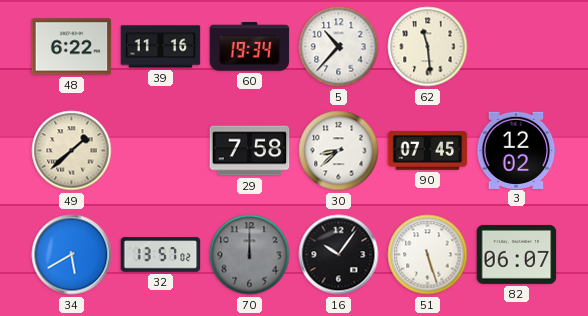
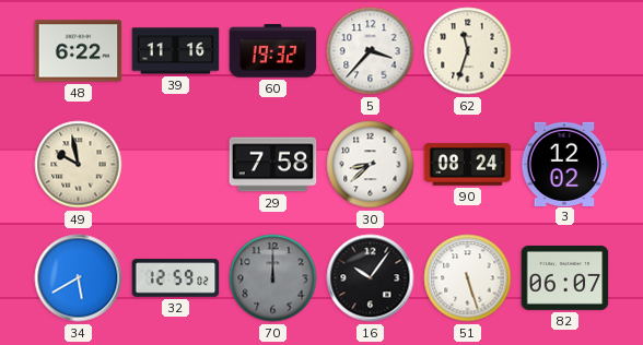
60: 19:34 -> 19:32
5: 10:37 -> 3:37
62: 11:29 -> 11:33
49: 1:38 -> 9:58
90: 07:45 -> 08:24
32: 13:57 -> 12:59
